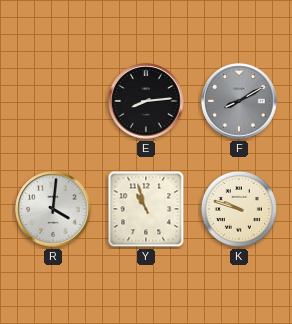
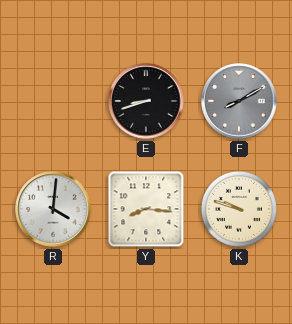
E: 8:14 -> 8:42
Y: 10:57 -> 8:16
